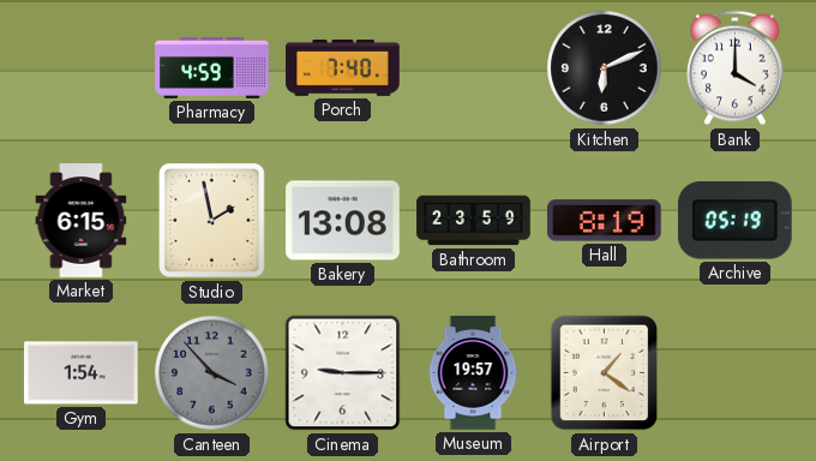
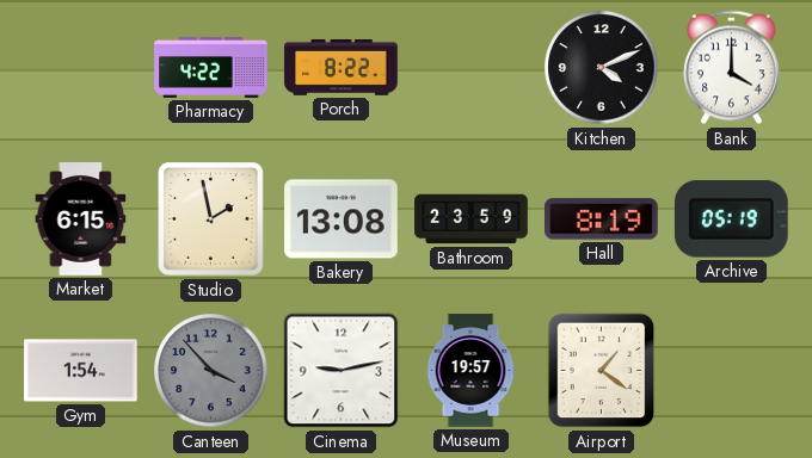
Pharmacy: 4:59 -> 4:22
Porch: 7:40 -> 8:22
Kitchen: 6:11 -> 4:11
Cinema: 9:15 -> 9:13
